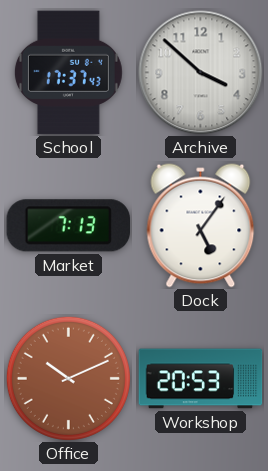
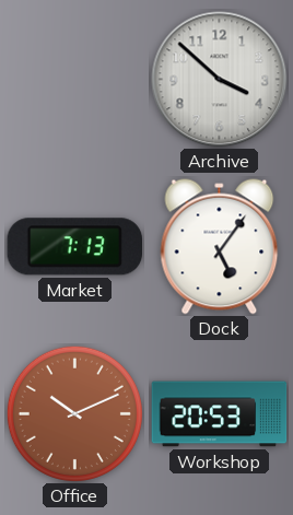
School: 17:37 -> none
